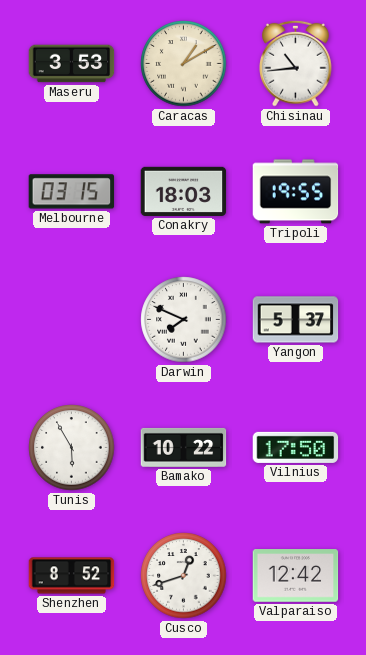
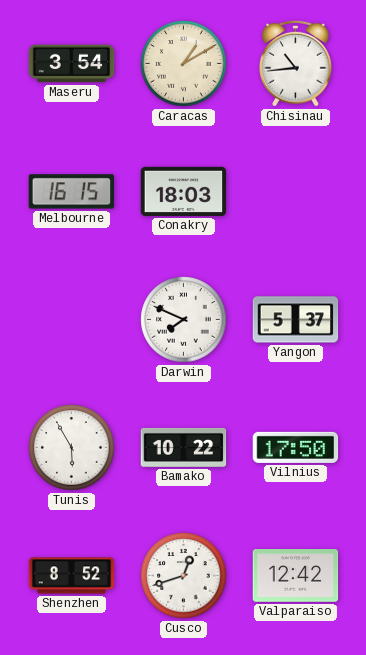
Maseru: 3:53 -> 3:54
Melbourne: 03:15 -> 16:15
Tripoli: 19:55 -> none
